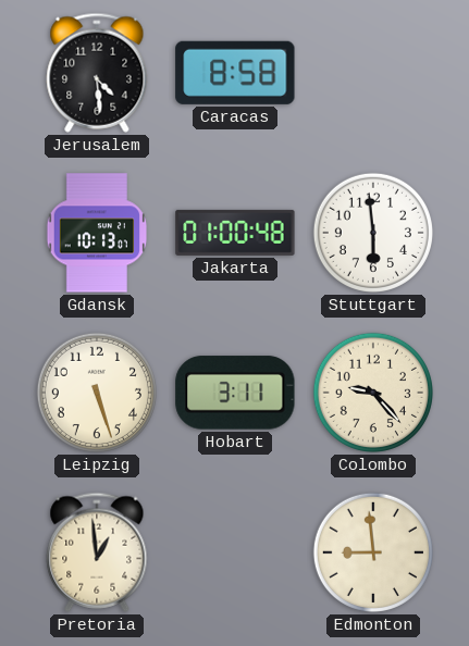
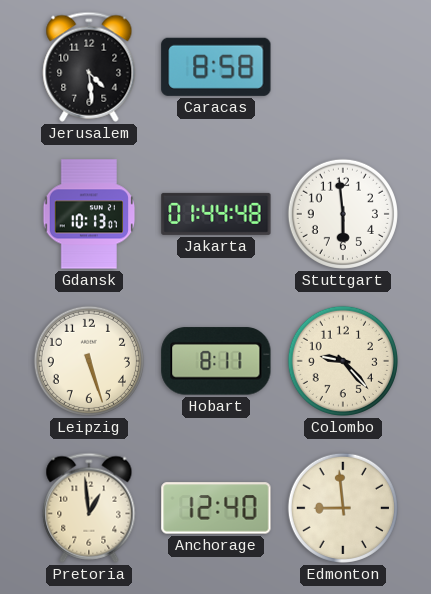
Jakarta: 01:00 -> 01:44
Hobart: 3:11 -> 8:11
Anchorage: none -> 12:40
